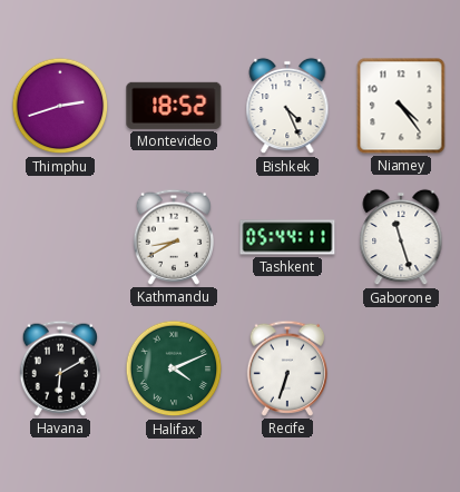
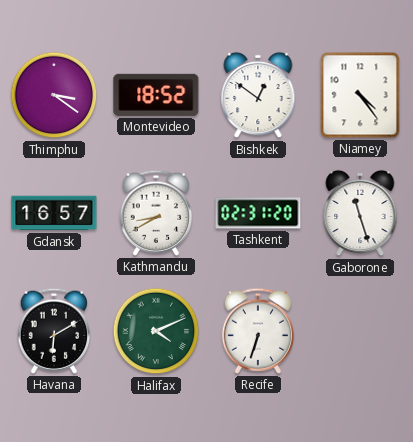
Thimphu: 2:42 -> 3:21
Bishkek: 4:26 -> 12:51
Gdansk: none -> 16:57
Tashkent: 05:44 -> 02:31
